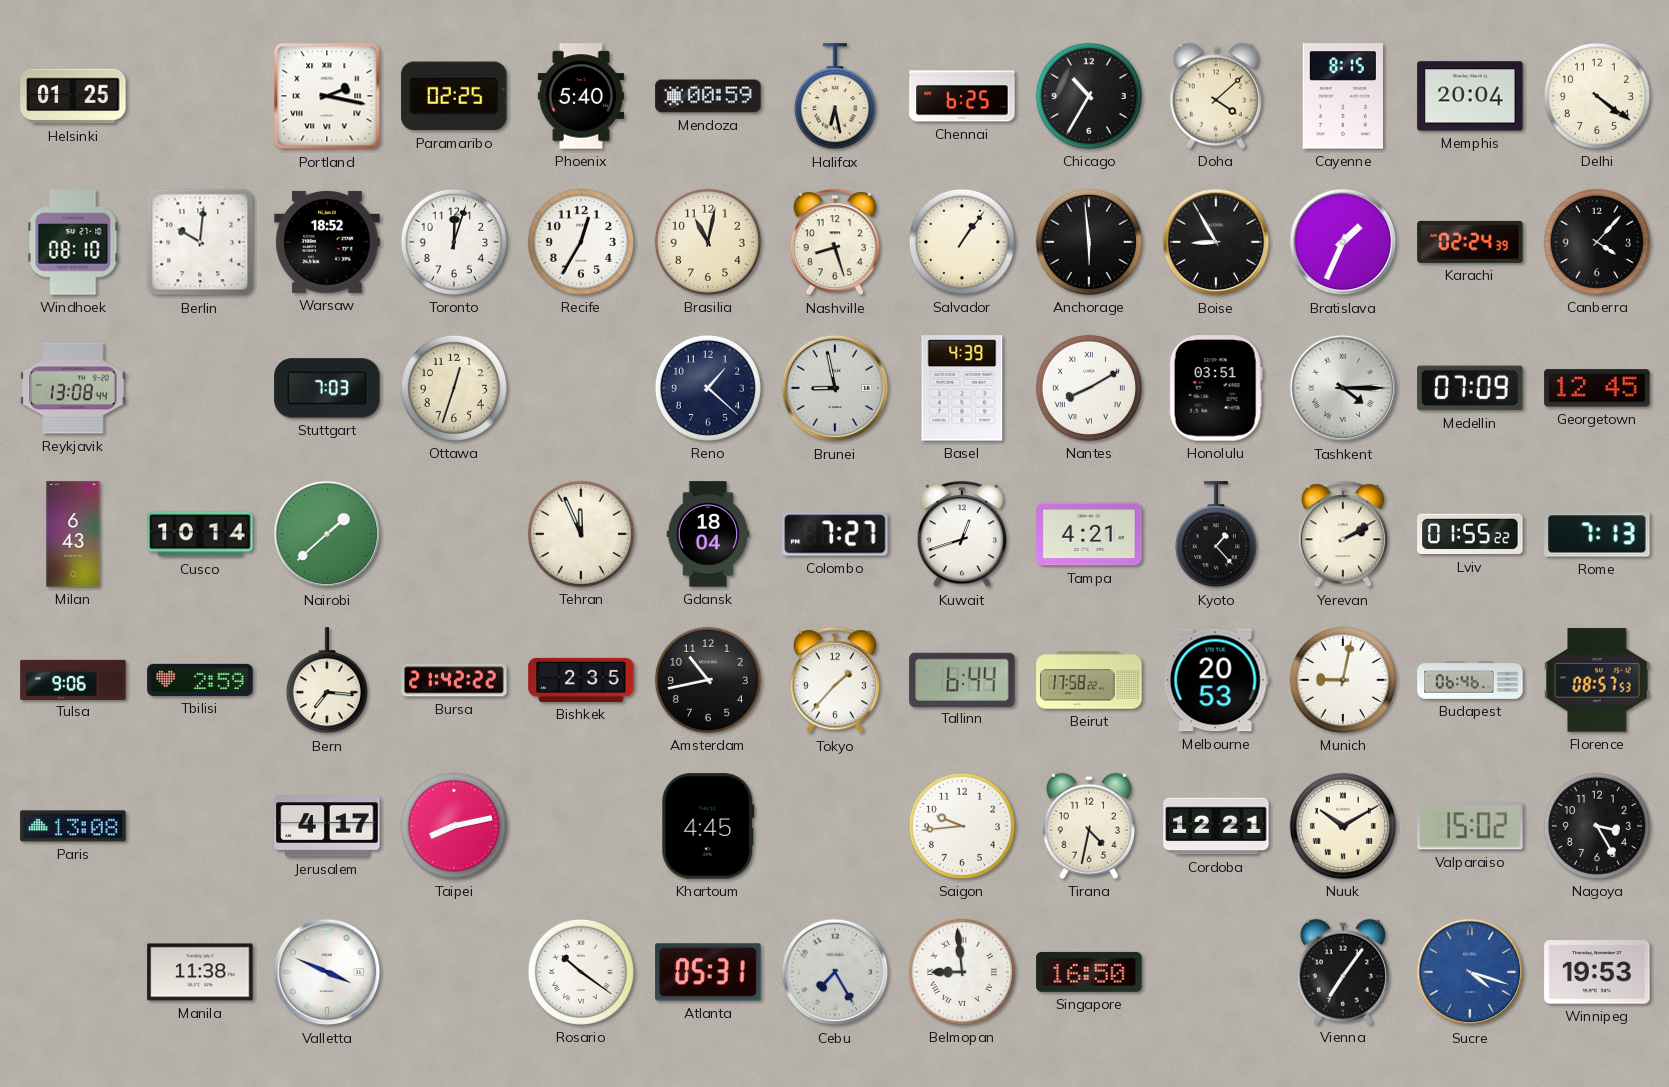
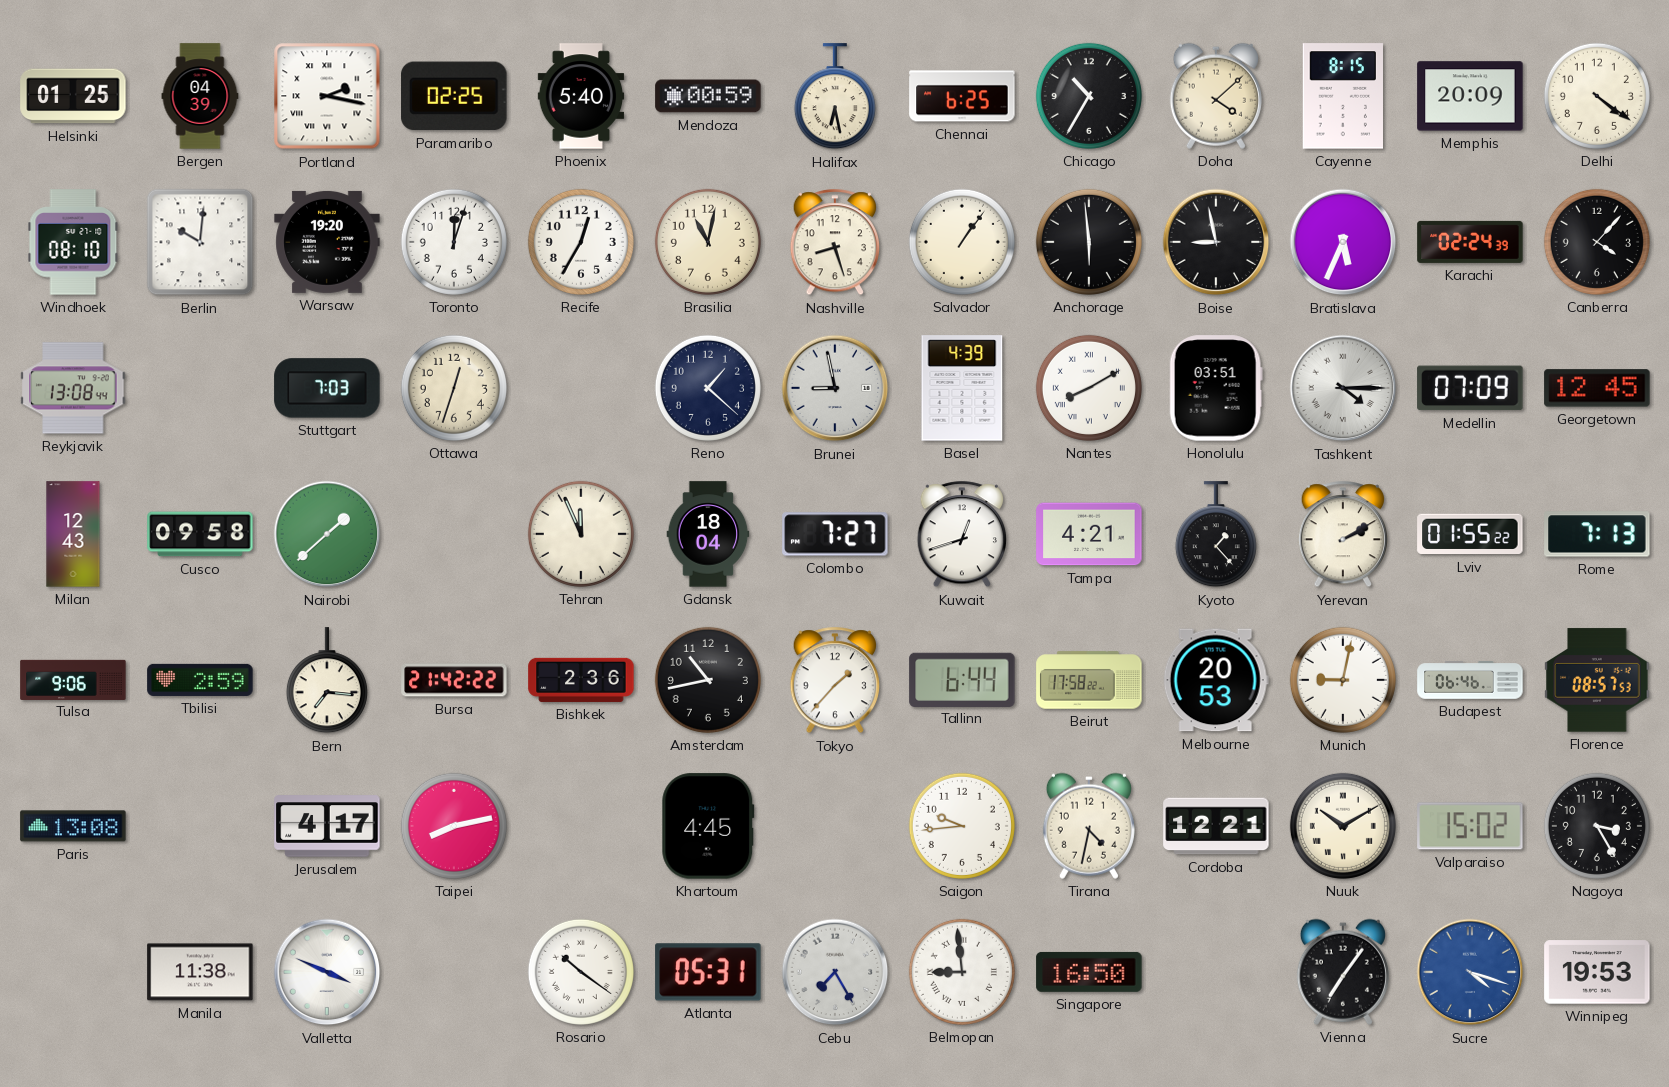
Bergen: none -> 04:39
Memphis: 20:04 -> 20:09
Warsaw: 18:52 -> 19:20
Boise: 8:55 -> 8:58
Bratislava: 1:34 -> 5:34
Milan: 6:43 -> 12:43
Cusco: 10:14 -> 09:58
Bishkek: 2:35 -> 2:36
